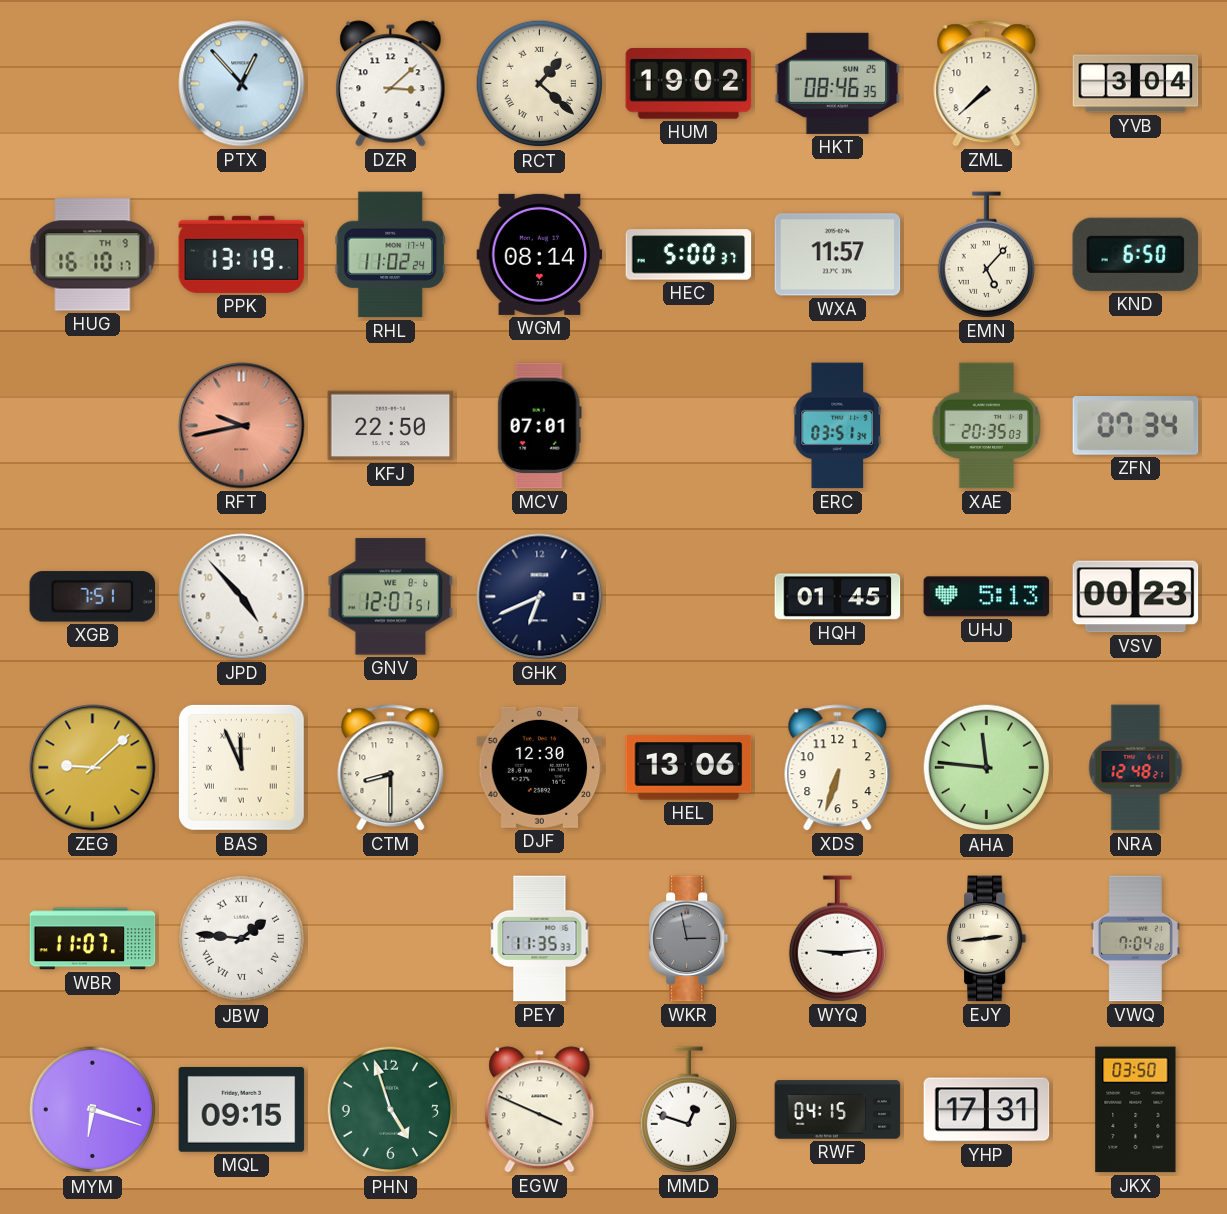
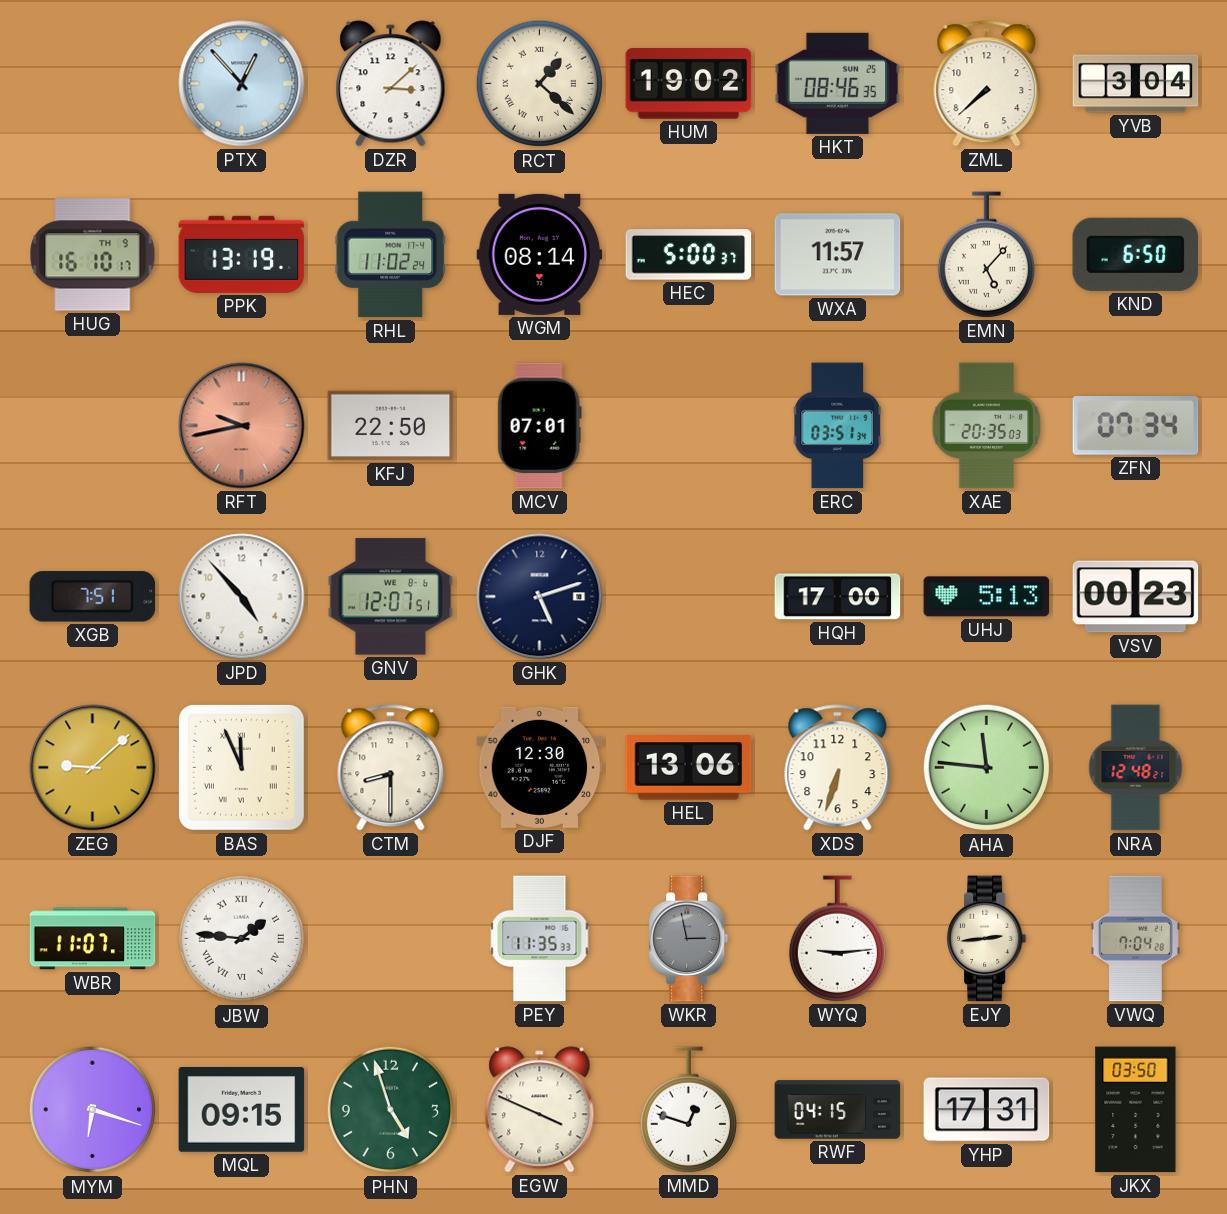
GHK: 6:41 -> 5:12
HQH: 01:45 -> 17:00
